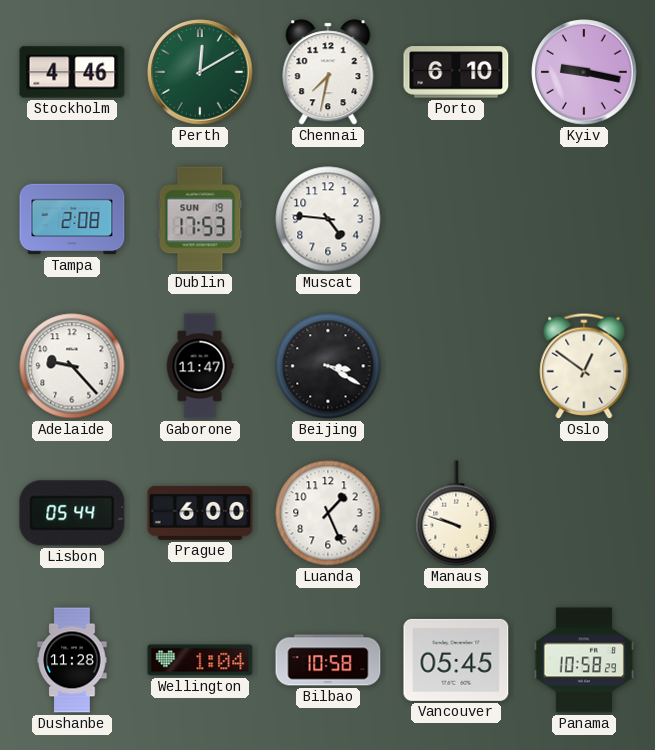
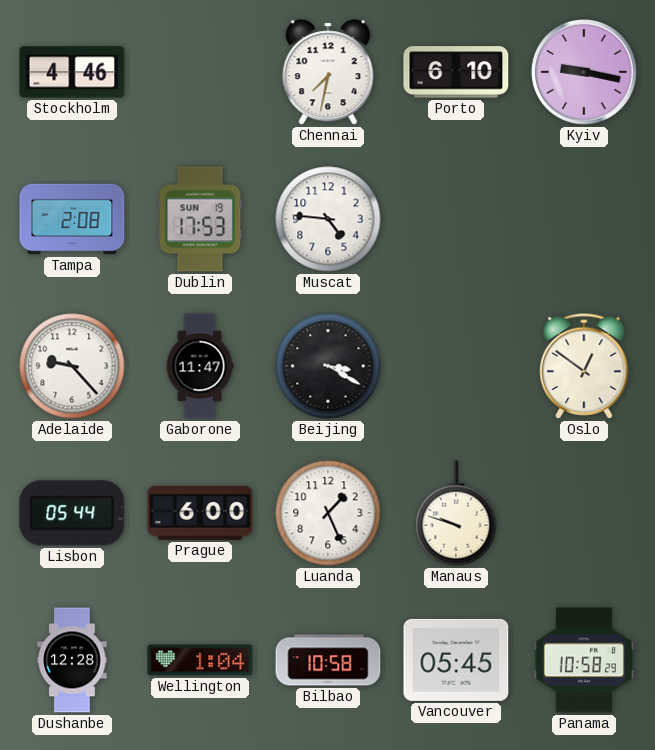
Perth: 12:10 -> none
Dushanbe: 11:28 -> 12:28
